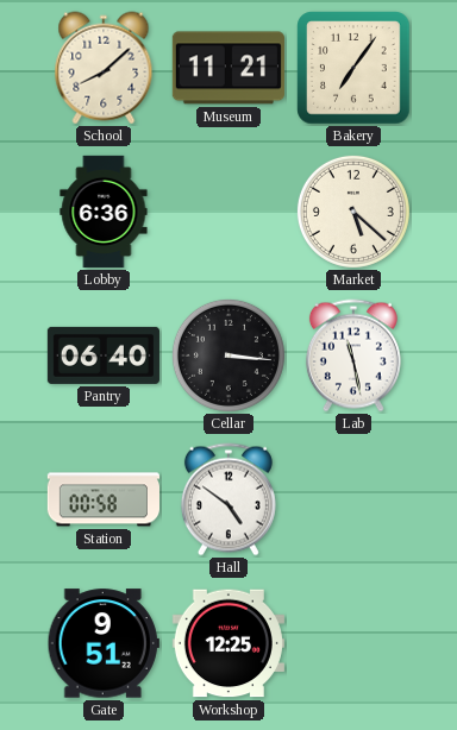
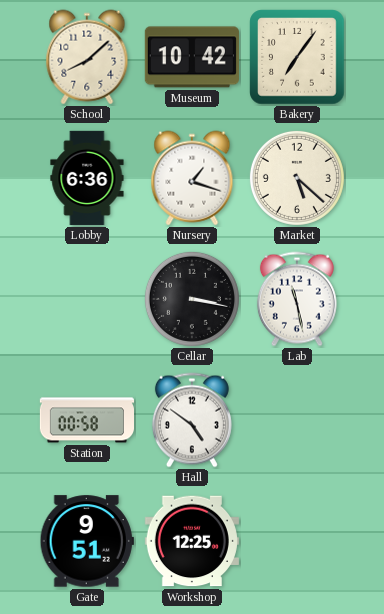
Museum: 11:21 -> 10:42
Nursery: none -> 1:18
Pantry: 06:40 -> none
Cellar: 3:16 -> 3:17
